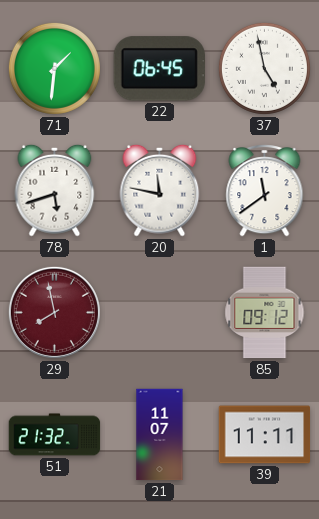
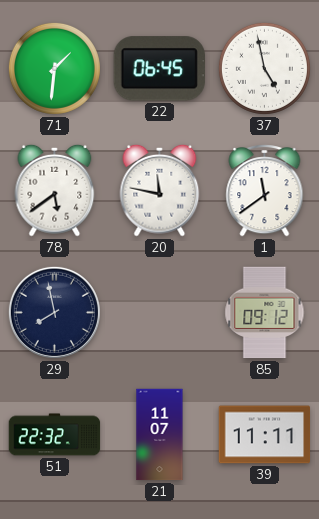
78: 5:42 -> 5:39
29 dial: burgundy -> navy
51: 21:32 -> 22:32
